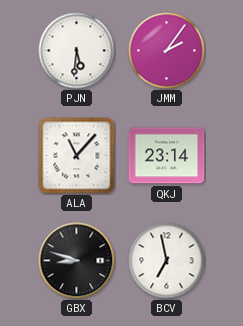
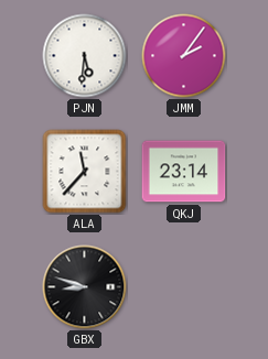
ALA: 11:07 -> 11:37
BCV: 6:58 -> none
